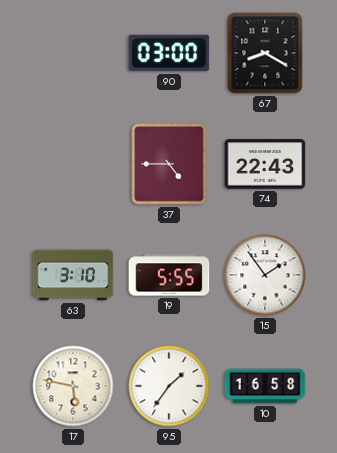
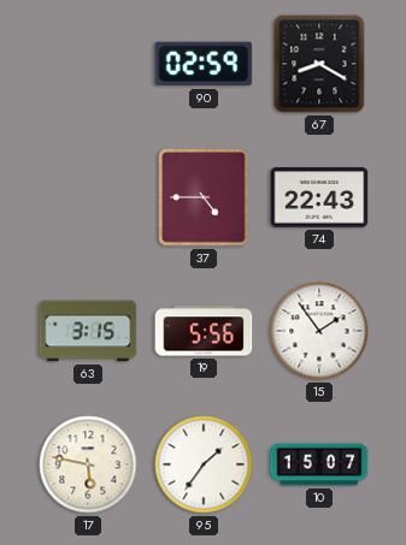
90: 03:00 -> 02:59
63: 3:10 -> 3:15
19: 5:55 -> 5:56
10: 16:58 -> 15:07
